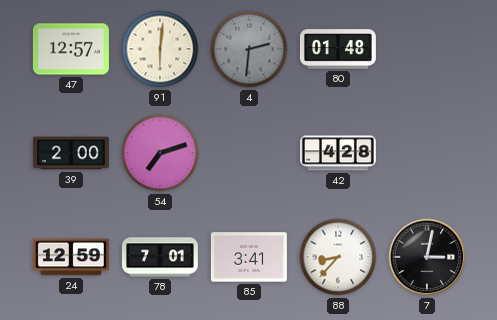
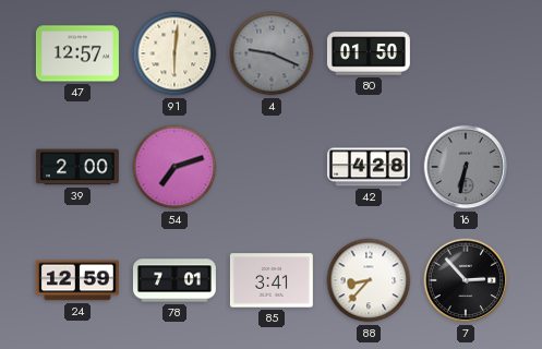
4: 2:31 -> 9:19
80: 01:48 -> 01:50
16: none -> 6:32
7: 3:02 -> 2:53
